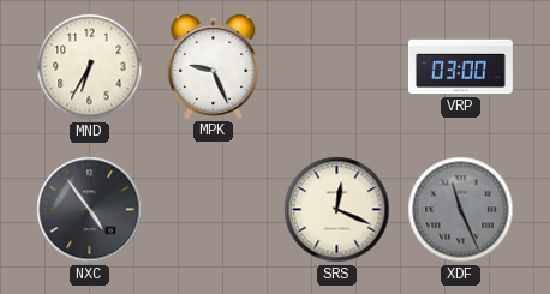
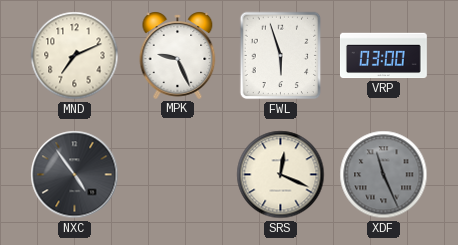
MND: 6:35 -> 7:11
FWL: none -> 5:57
